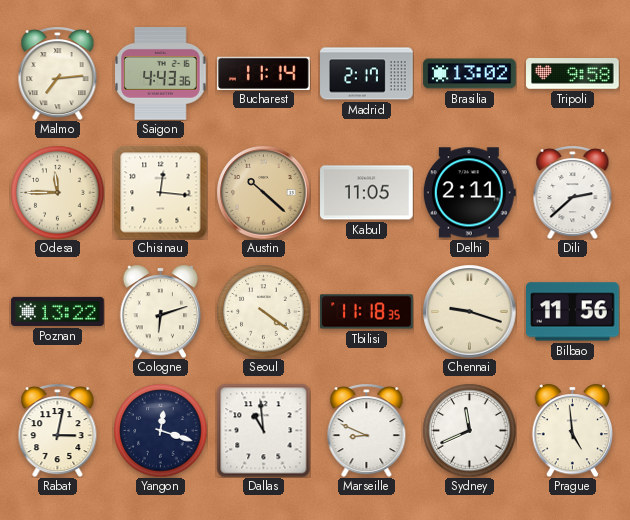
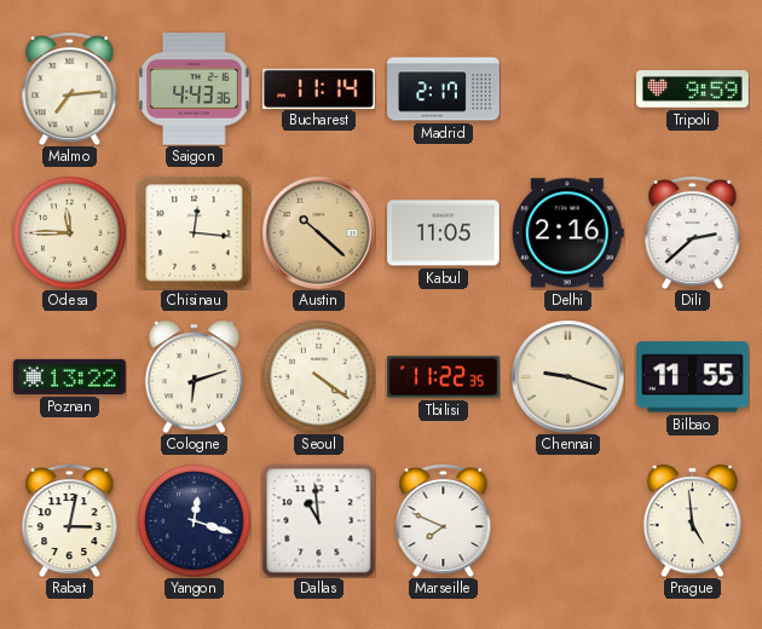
Brasilia: 13:02 -> none
Tripoli: 9:58 -> 9:59
Delhi: 2:11 -> 2:16
Tbilisi: 11:18 -> 11:22
Bilbao: 11:56 -> 11:55
Marseille: 8:49 -> 7:49
Sydney: 11:41 -> none
